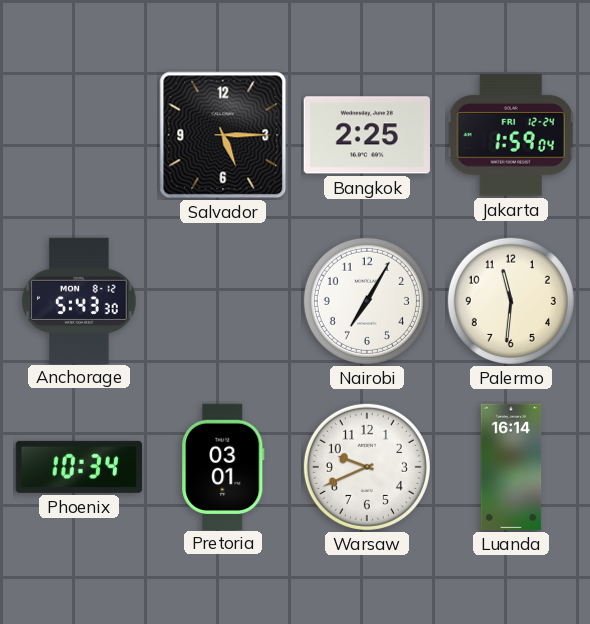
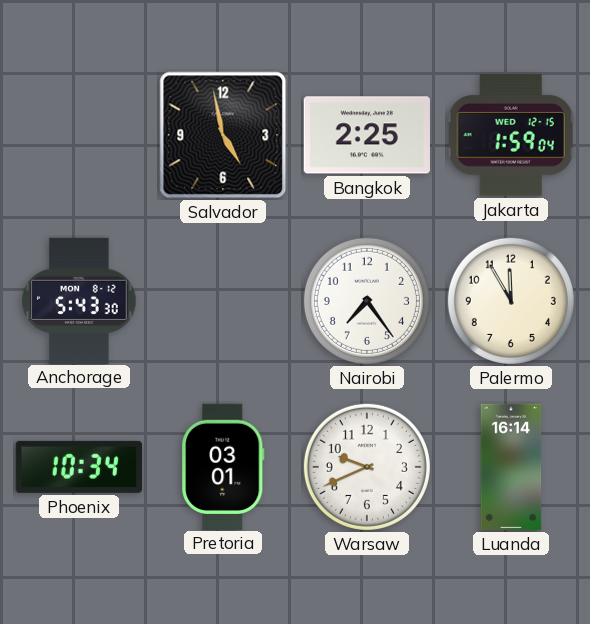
Salvador: 5:15 -> 4:58
Jakarta date: FRI 12-24 -> WED 12-15
Nairobi: 7:05 -> 7:24
Palermo: 11:31 -> 11:55
